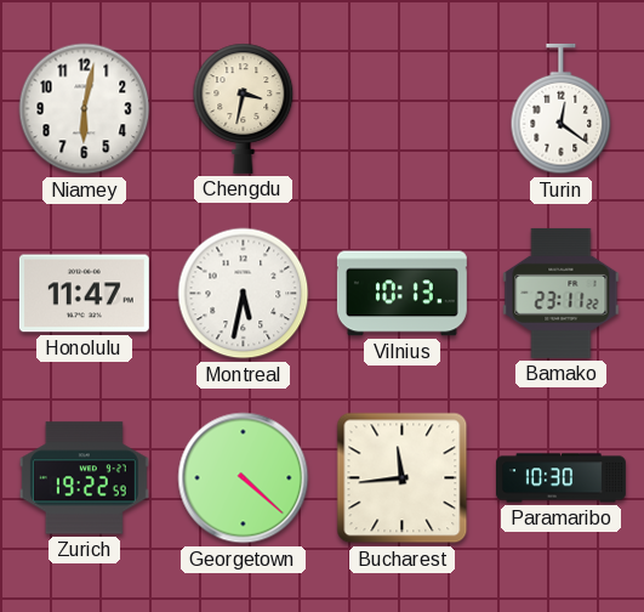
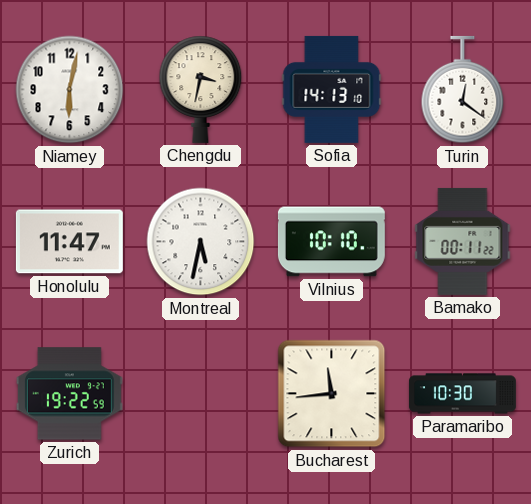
Sofia: none -> 14:13
Vilnius: 10:13 -> 10:10
Bamako: 23:11 -> 00:11
Georgetown: 4:22 -> none
